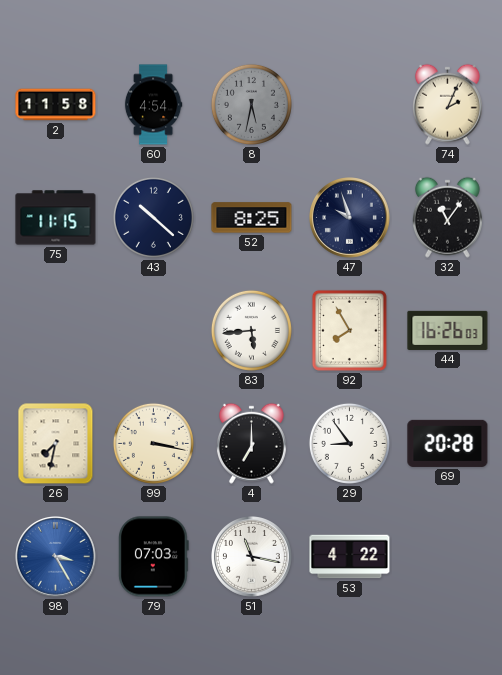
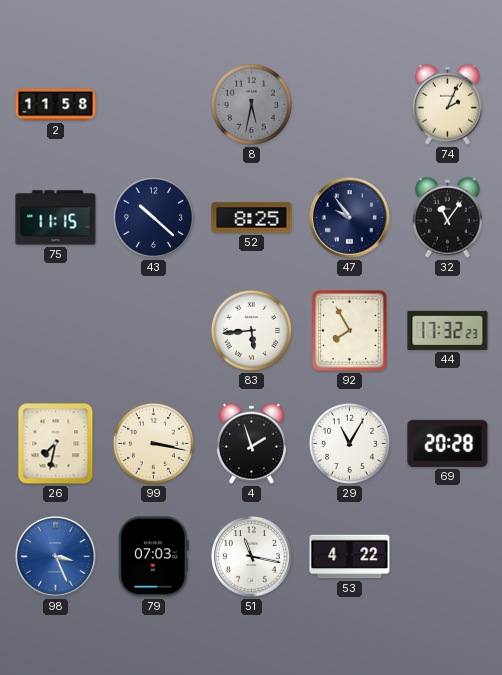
60: 4:54 -> none
47: 9:57 -> 9:54
44: 16:26 -> 17:32
4: 7:00 -> 1:57
29: 8:54 -> 11:05
98: 3:25 -> 3:26
